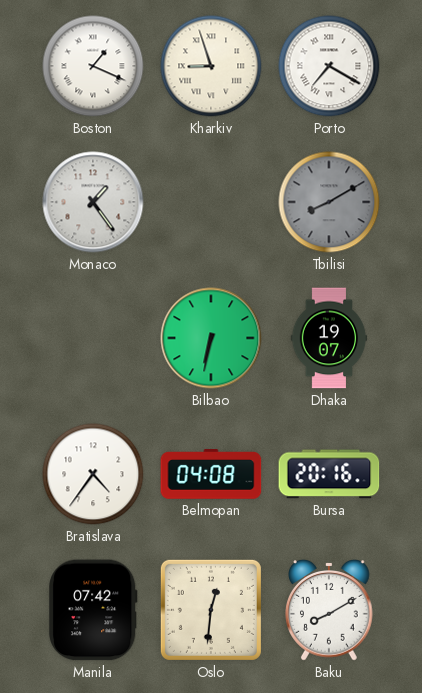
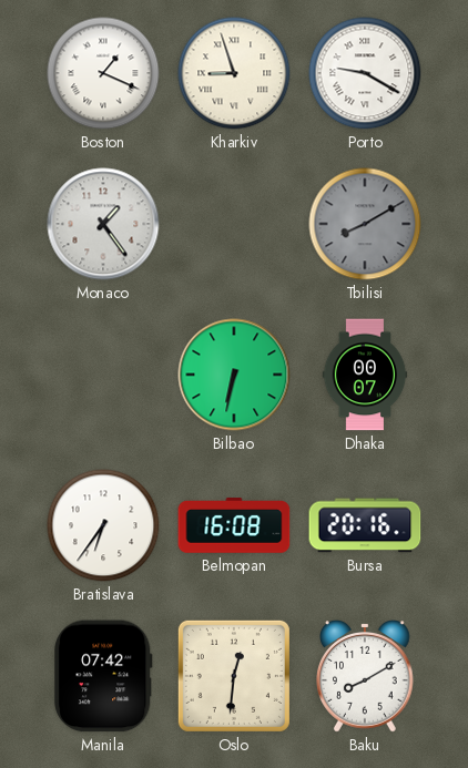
Porto: 7:20 -> 9:20
Dhaka: 19:07 -> 00:07
Bratislava: 4:36 -> 6:36
Belmopan: 04:08 -> 16:08
